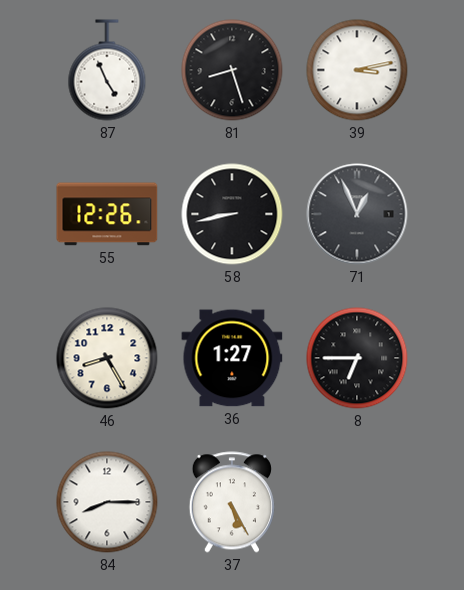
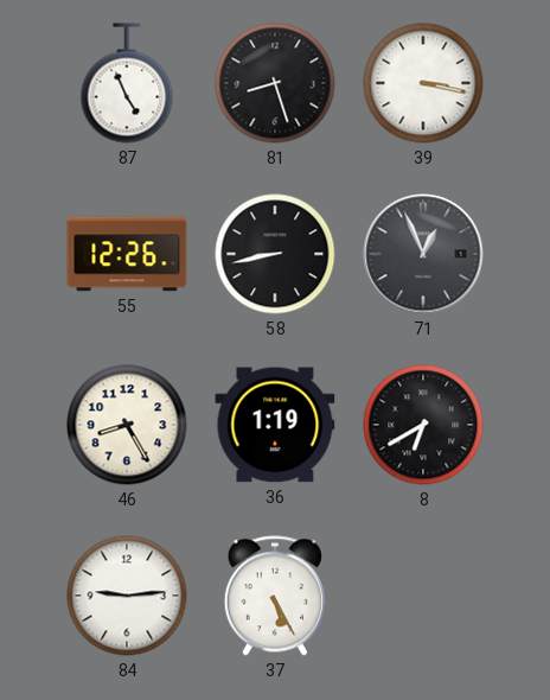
39: 3:13 -> 3:17
36: 1:27 -> 1:19
8: 6:45 -> 6:40
84: 8:15 -> 9:14
